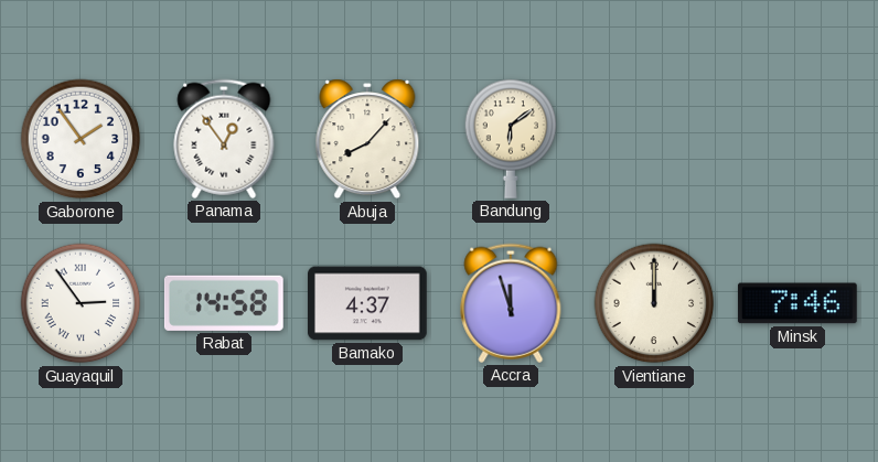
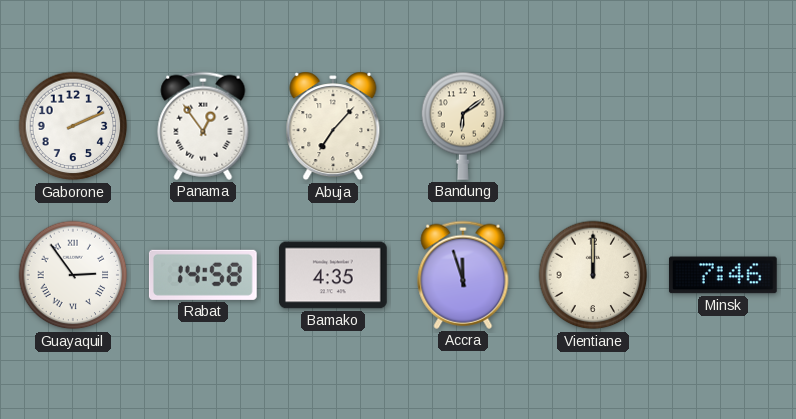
Gaborone: 1:54 -> 2:11
Abuja: 8:07 -> 7:07
Bamako: 4:37 -> 4:35
